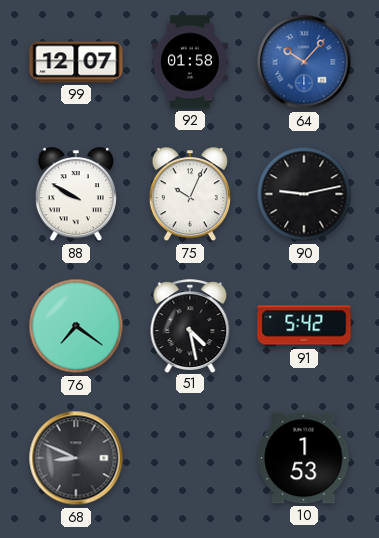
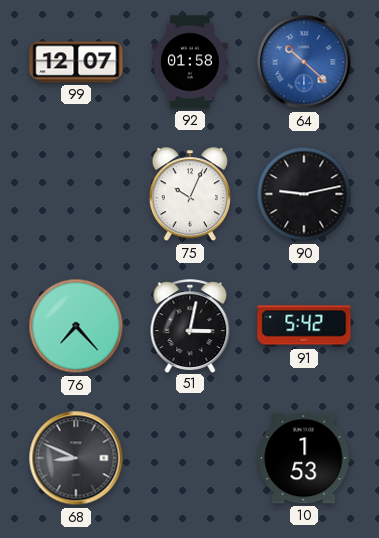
64: 10:07 -> 10:22
88: 9:50 -> none
76: 7:21 -> 7:23
51: 4:28 -> 3:02
